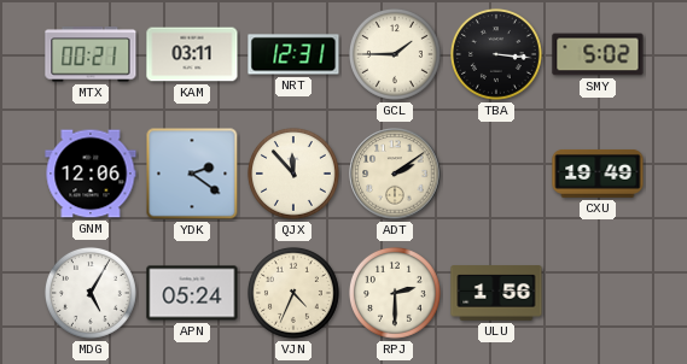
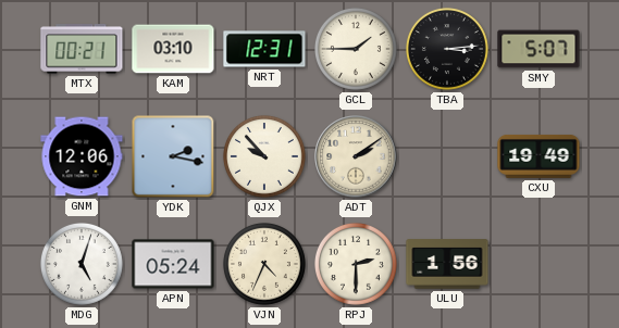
KAM: 03:11 -> 03:10
TBA: 3:16 -> 3:14
SMY: 5:02 -> 5:07
YDK: 2:21 -> 2:17
QJX: 11:53 -> 9:53
MDG: 5:05 -> 5:03
